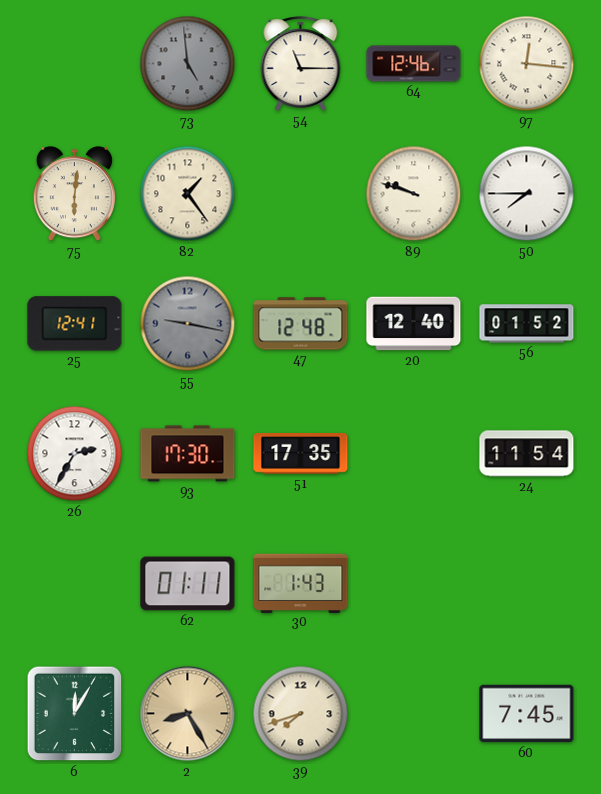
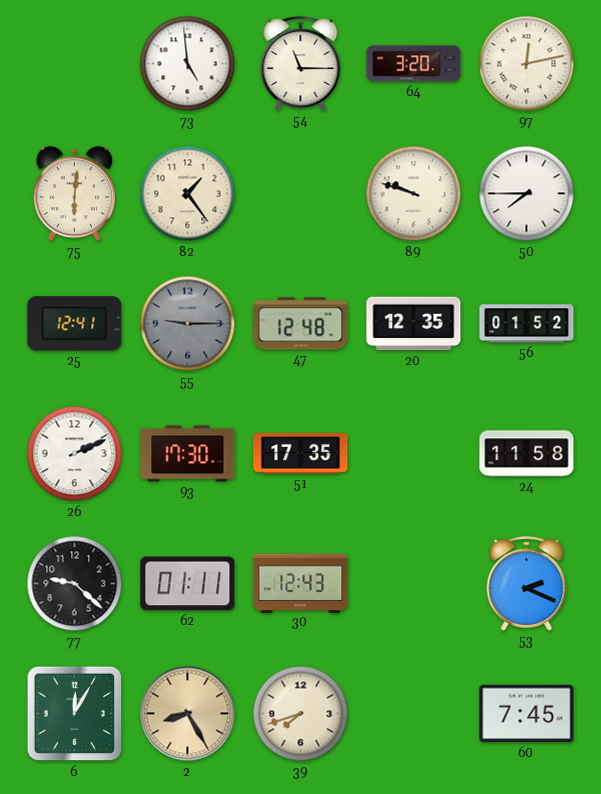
73 dial: grey -> white
64: 12:46 -> 3:20
97: 12:16 -> 12:13
55: 9:17 -> 9:15
20: 12:40 -> 12:35
26: 2:35 -> 2:11
24: 11:54 -> 11:58
77: none -> 9:22
30: 1:43 -> 12:43
53: none -> 2:19
